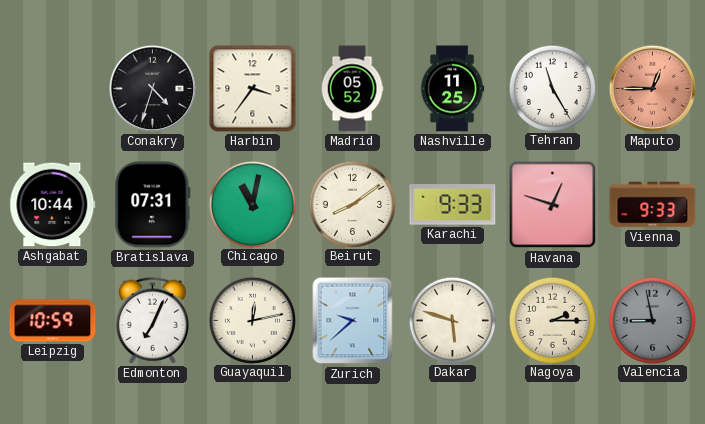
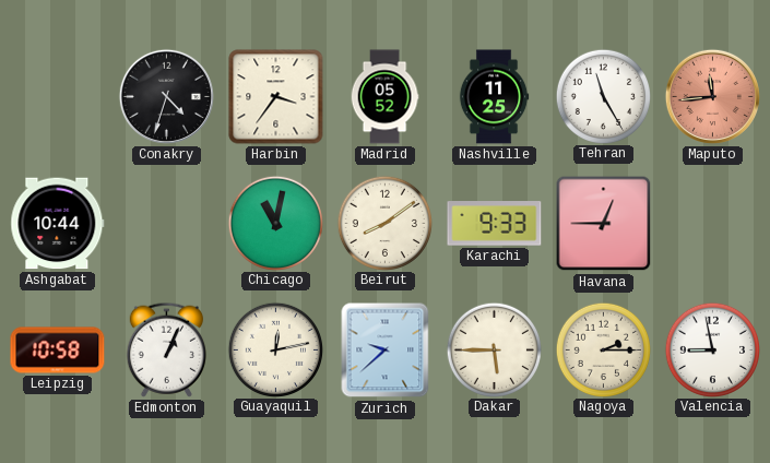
Maputo: 12:45 -> 11:44
Bratislava: 07:31 -> none
Havana: 12:48 -> 12:45
Vienna: 9:33 -> none
Leipzig: 10:59 -> 10:58
Edmonton: 7:04 -> 1:04
Dakar: 5:48 -> 5:45
Valencia dial: grey -> white
